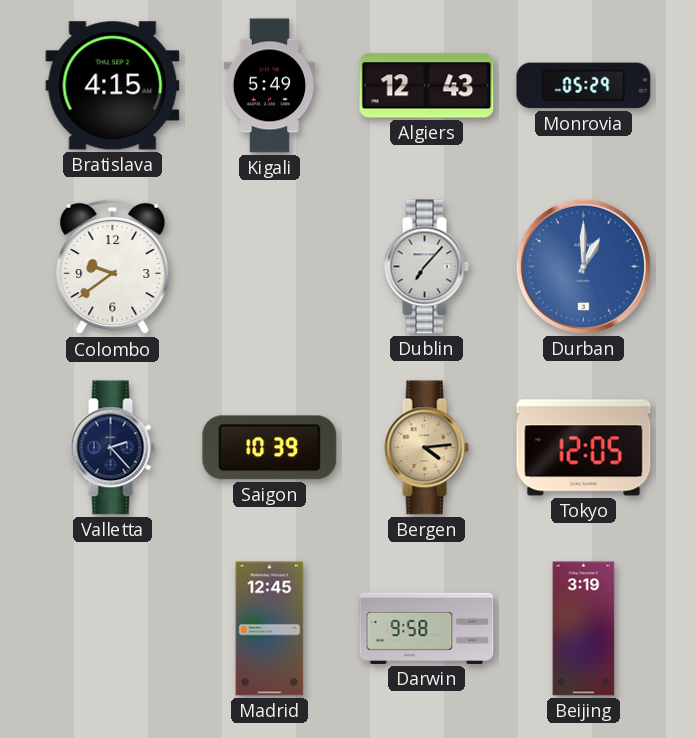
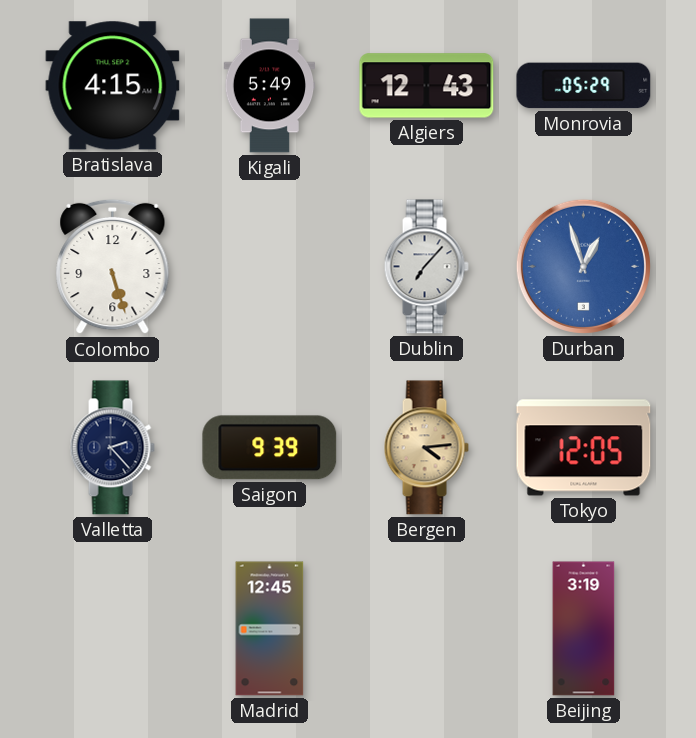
Colombo: 9:39 -> 5:27
Durban: 1:00 -> 12:57
Saigon: 10:39 -> 9:39
Darwin: 9:58 -> none
